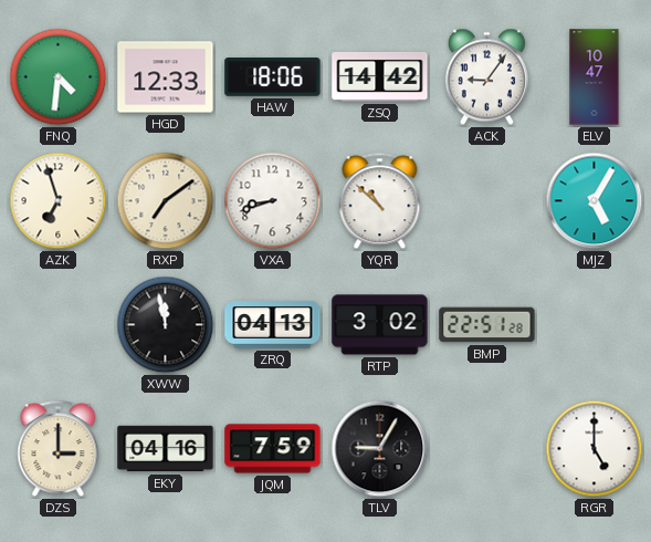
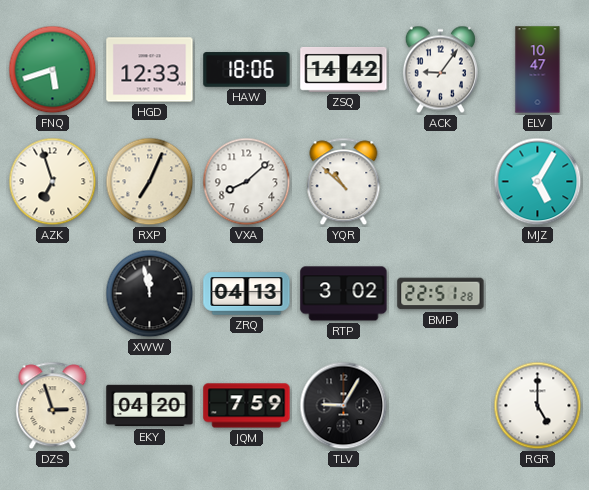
FNQ: 4:31 -> 5:42
RXP: 7:09 -> 7:04
VXA: 8:42 -> 8:08
DZS: 3:00 -> 2:57
EKY: 04:16 -> 04:20
